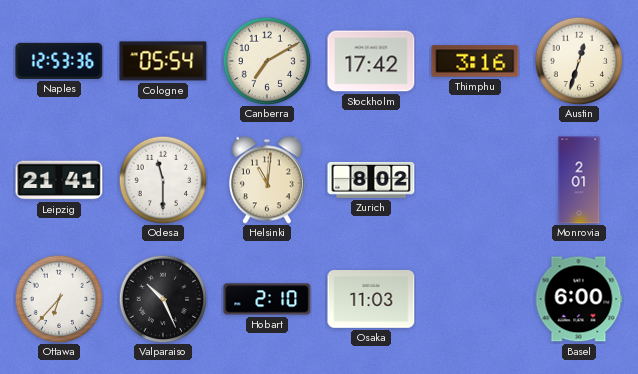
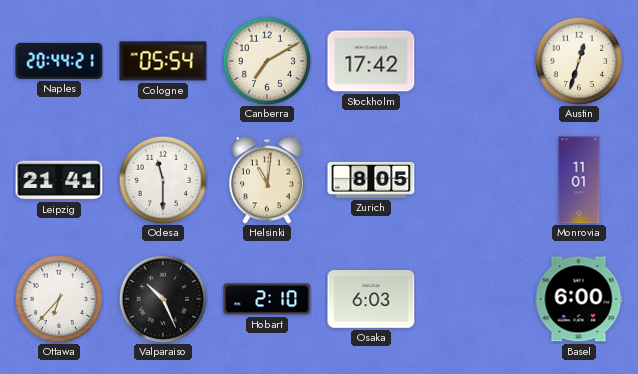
Naples: 12:53 -> 20:44
Thimphu: 3:16 -> none
Zurich: 8:02 -> 8:05
Monrovia: 2:01 -> 11:01
Osaka: 11:03 -> 6:03
